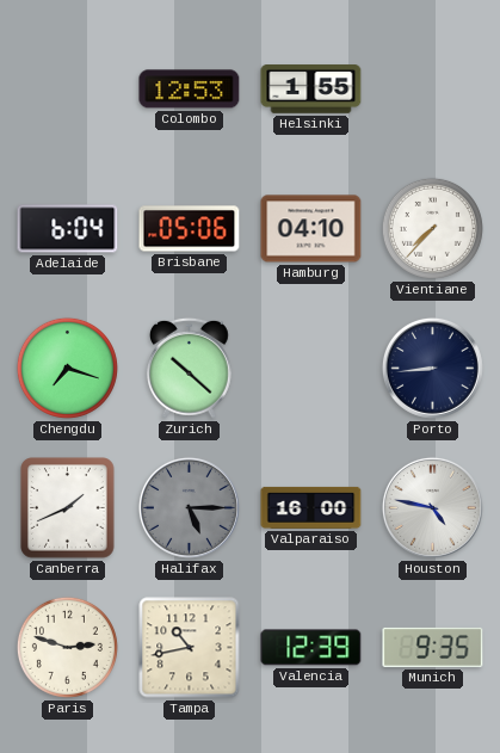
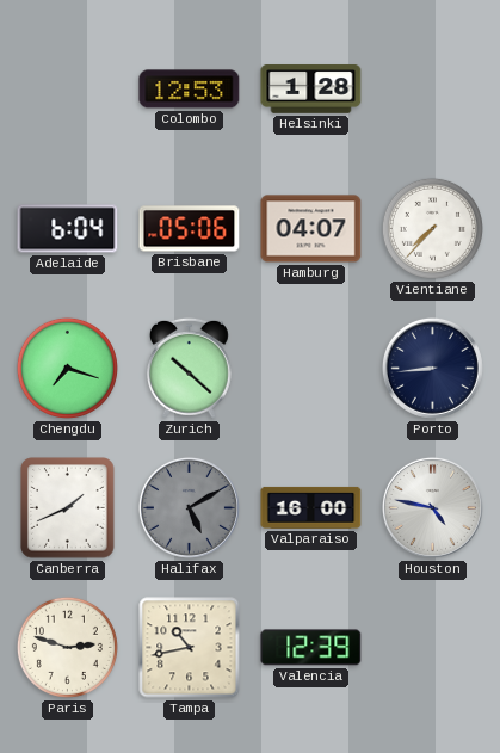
Helsinki: 1:55 -> 1:28
Hamburg: 04:10 -> 04:07
Halifax: 5:15 -> 5:10
Munich: 9:35 -> none
